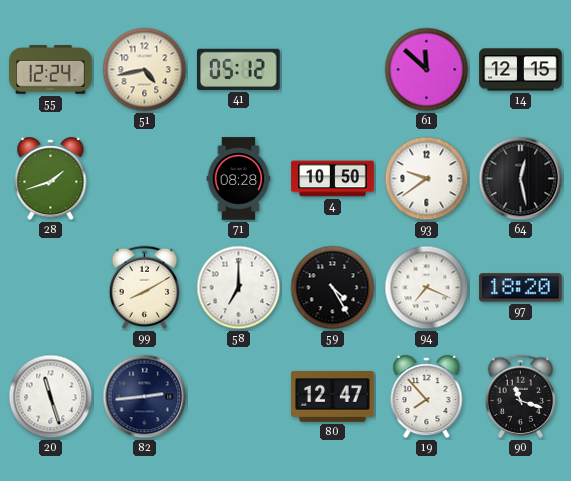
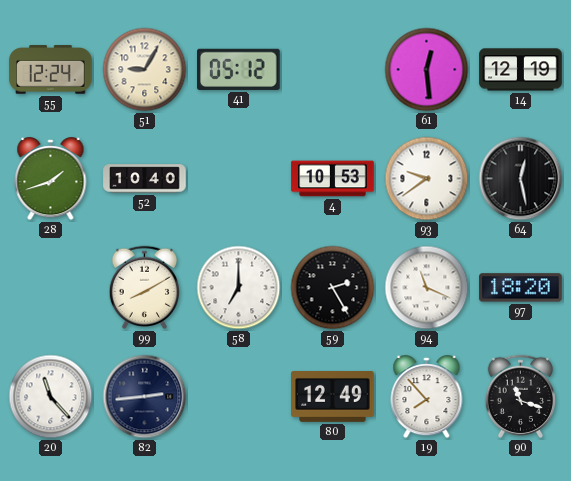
51: 4:43 -> 9:05
61: 11:52 -> 12:29
14: 12:15 -> 12:19
52: none -> 10:40
71: 08:28 -> none
4: 10:50 -> 10:53
59: 4:25 -> 2:25
94: 7:19 -> 11:19
20: 11:27 -> 11:23
80: 12:47 -> 12:49
